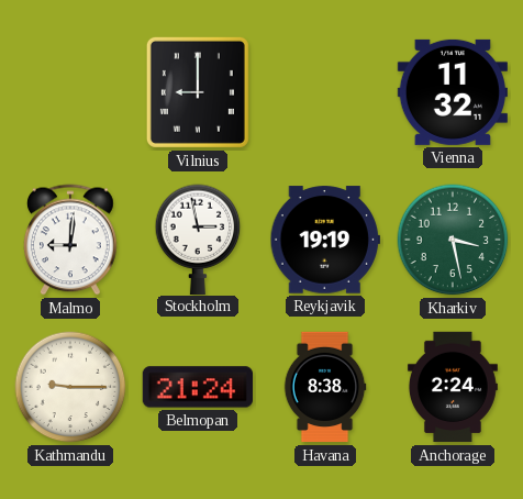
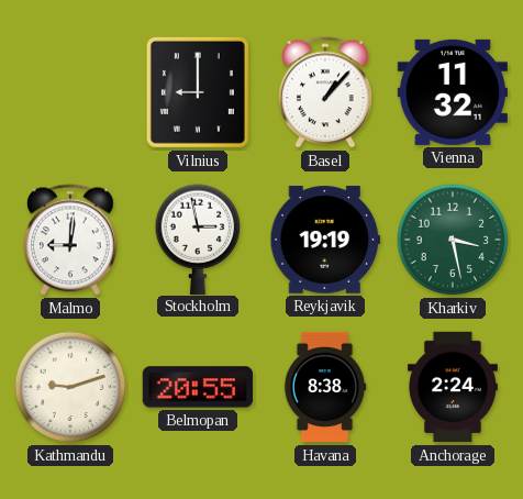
Basel: none -> 1:07
Kathmandu: 9:15 -> 9:12
Belmopan: 21:24 -> 20:55
